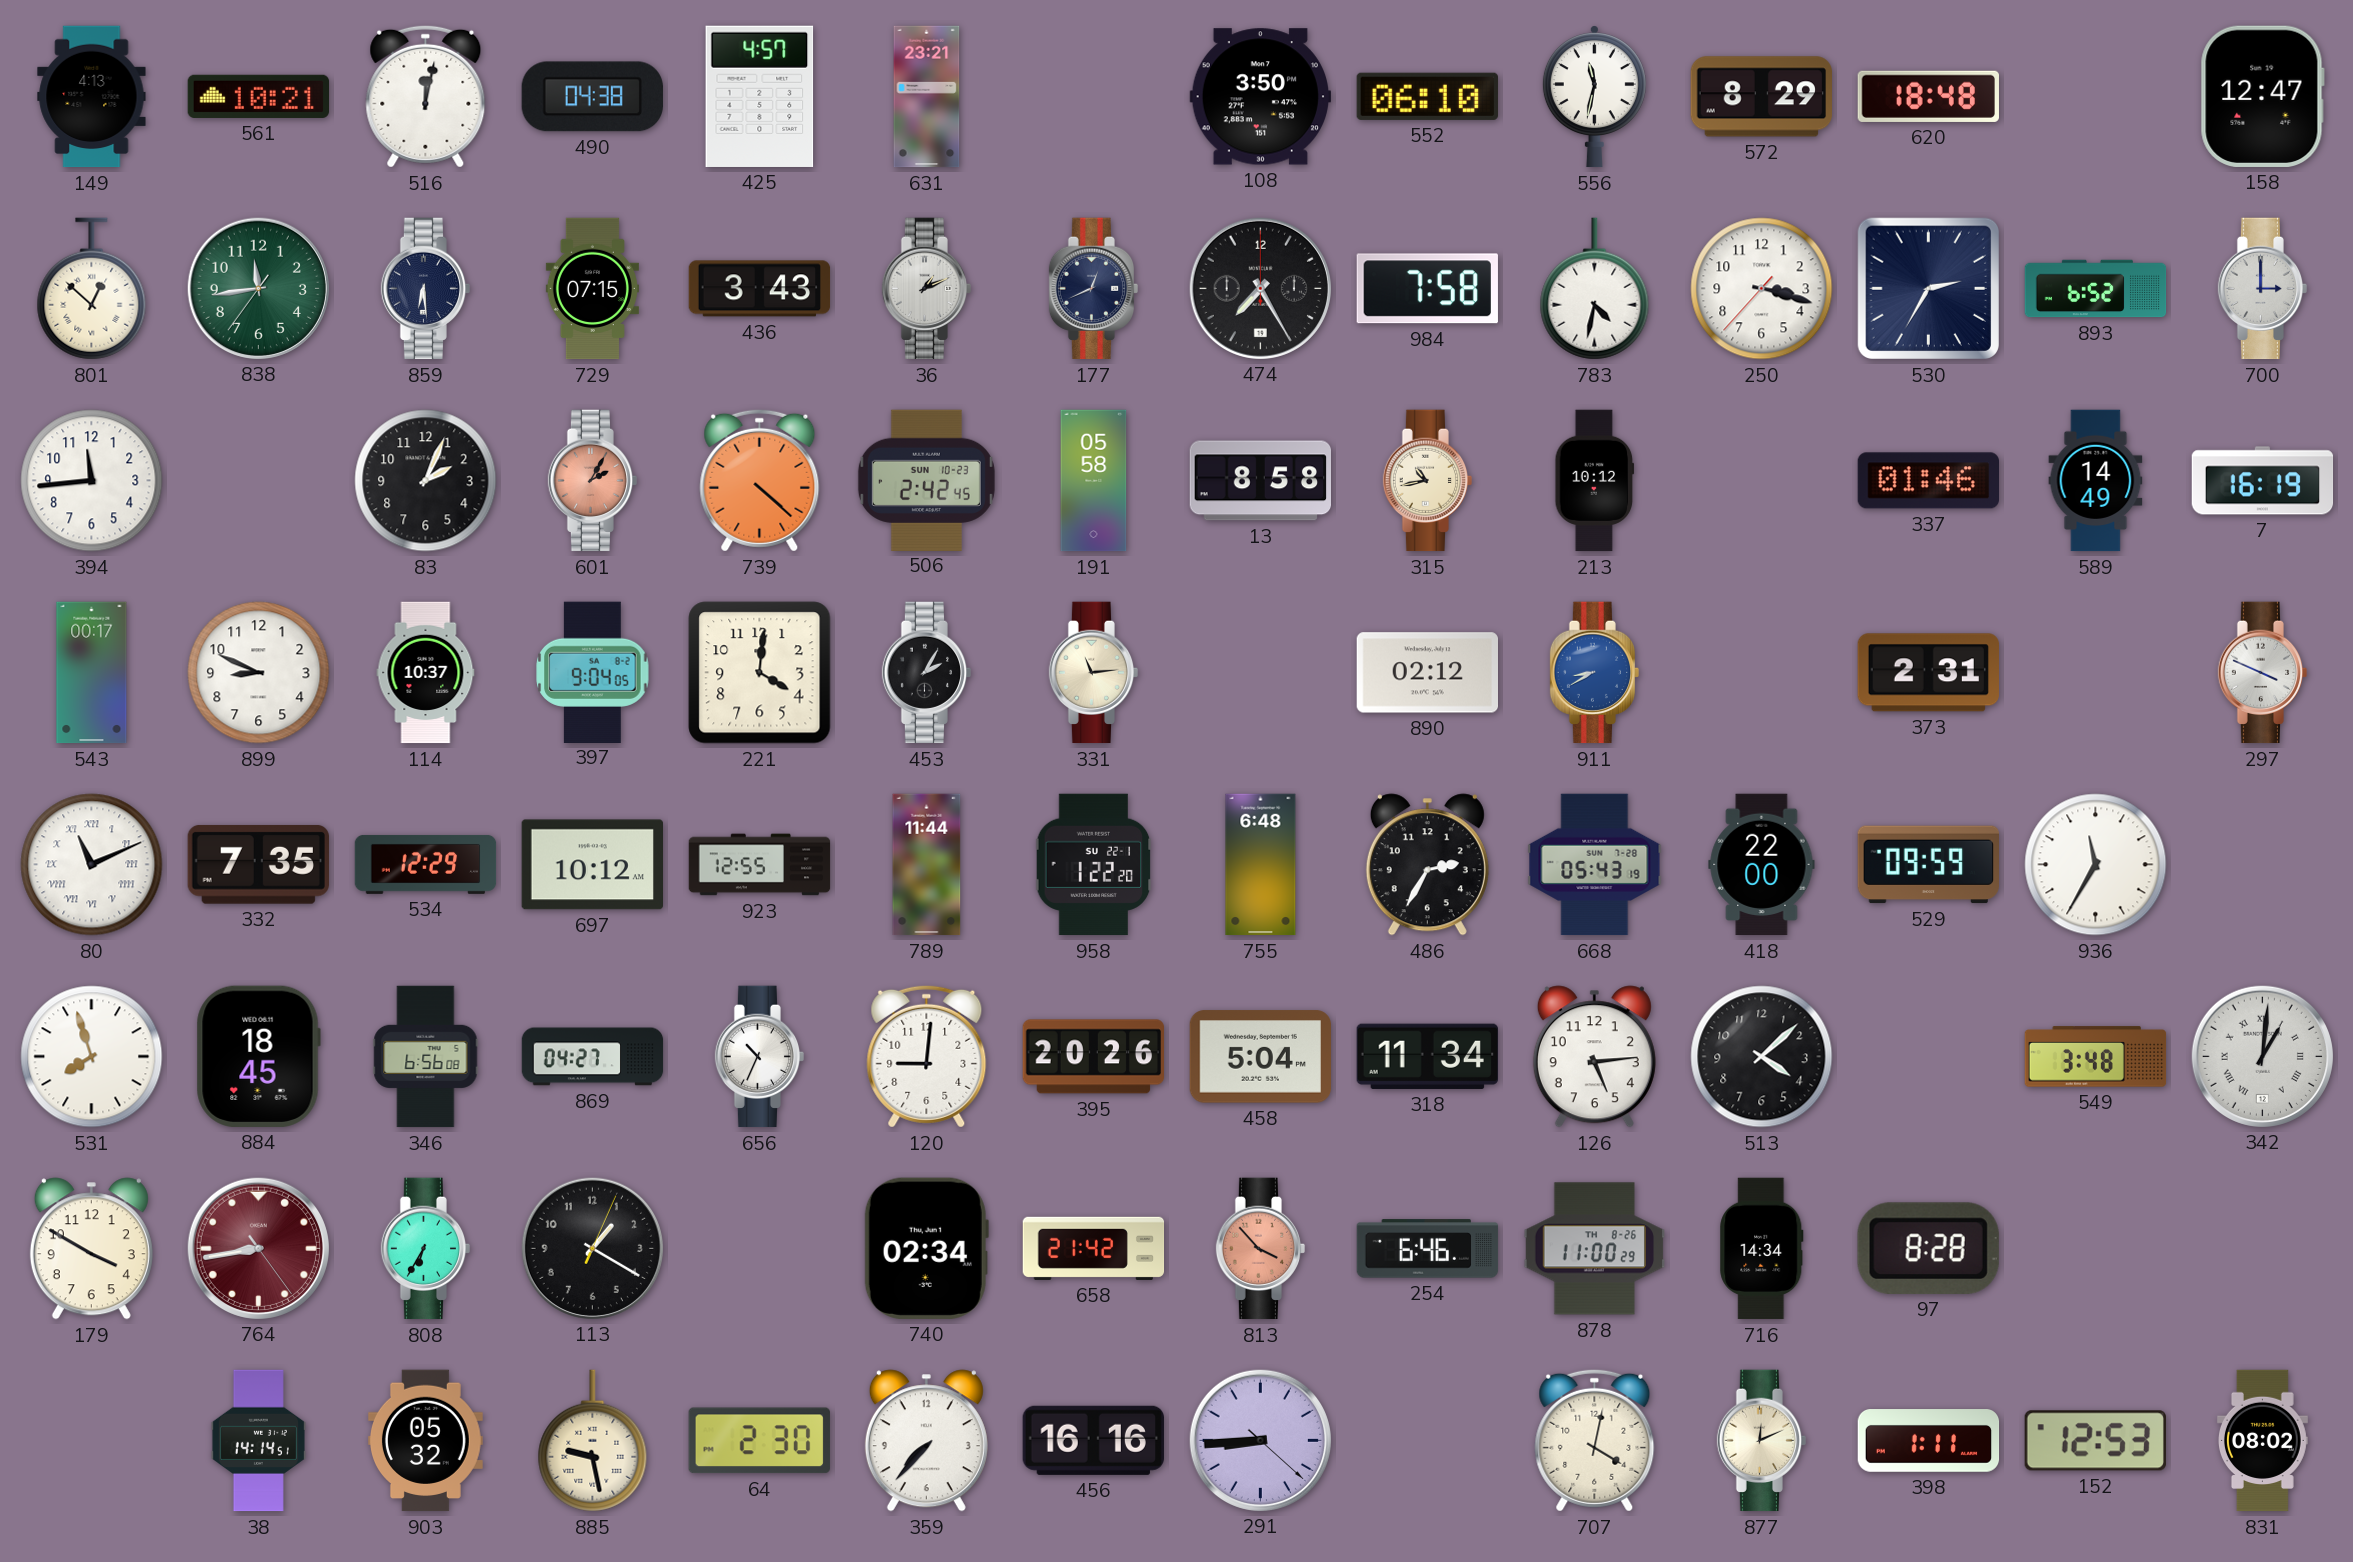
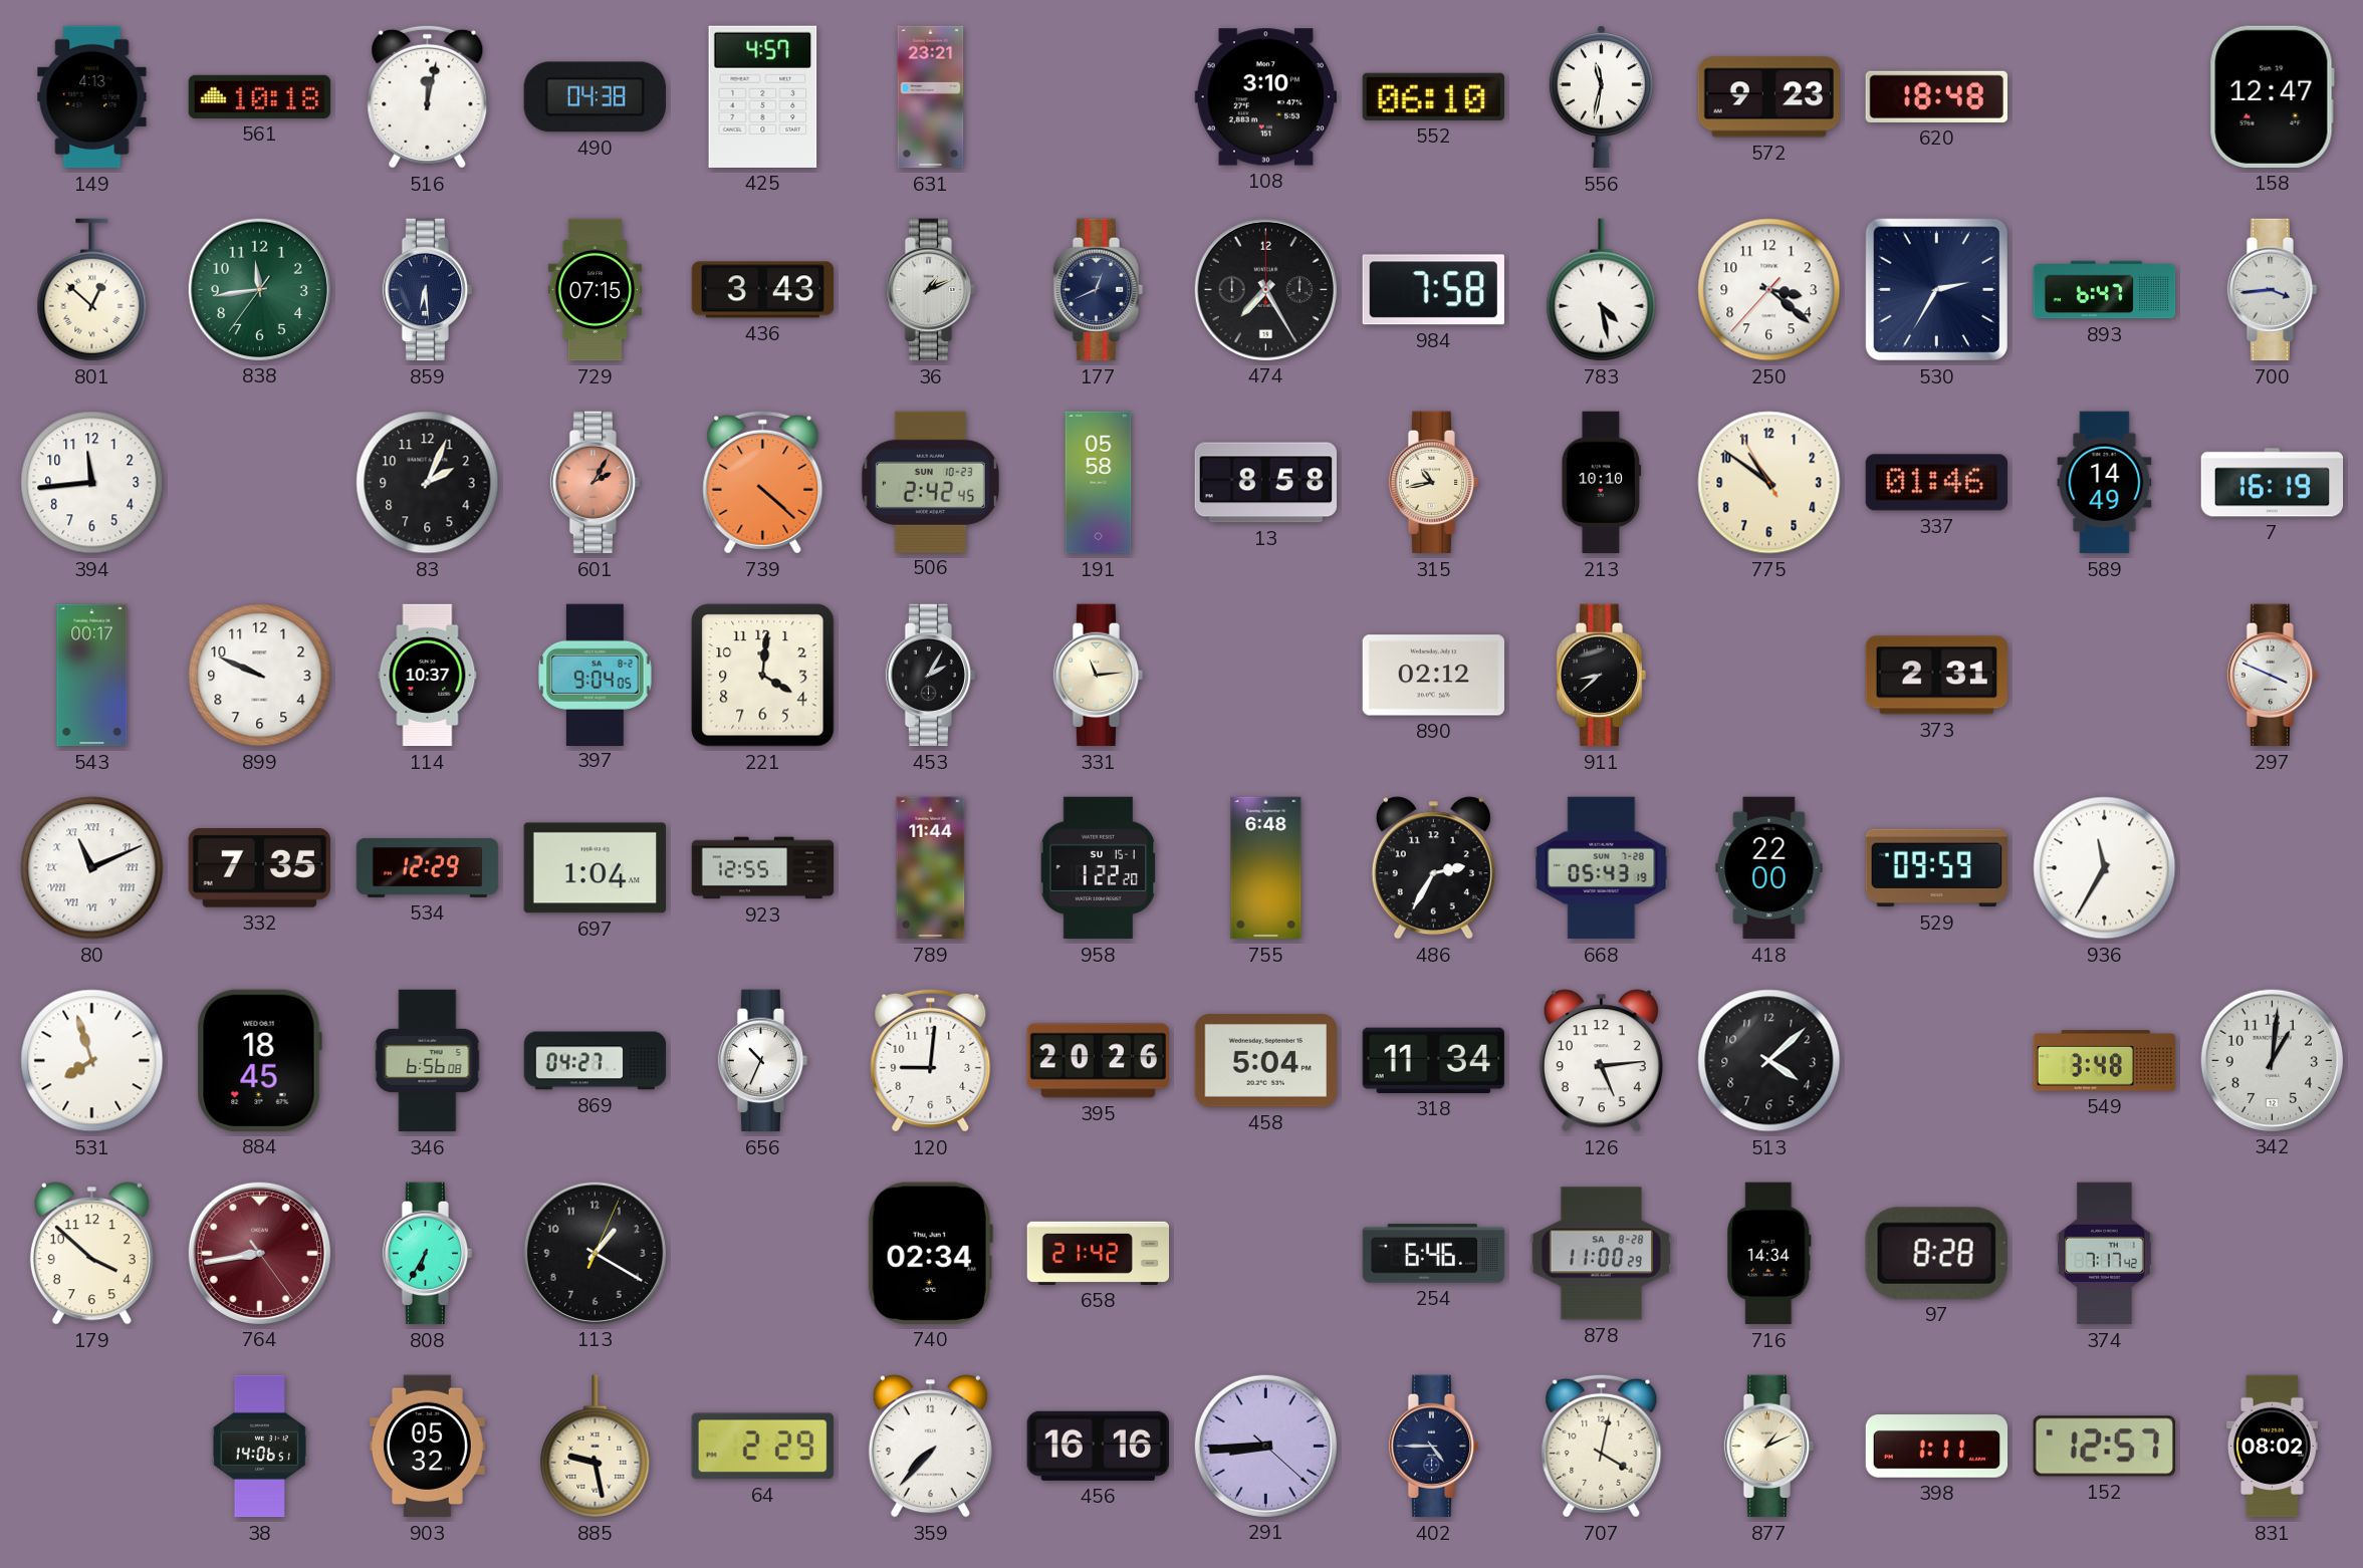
561: 10:21 -> 10:18
108: 3:50 -> 3:10
572: 8:29 -> 9:23
783: 4:32 -> 4:28
250: 3:17 -> 3:21
893: 6:52 -> 6:47
700: 3:00 -> 3:44
213: 10:12 -> 10:10
775: none -> 10:50
899: 8:49 -> 9:49
911: 8:40 -> 8:38
911 dial: blue -> black
697: 10:12 -> 1:04
958 date: SU 22-1 -> SU 15-1
342 numerals: Roman -> Arabic
179: 3:50 -> 3:52
813: 3:53 -> none
878 date: TH 8-26 -> SA 8-28
374: none -> 7:17
38: 14:14 -> 14:06
64: 2:30 -> 2:29
402: none -> 4:45
877: 12:11 -> 1:11
152: 12:53 -> 12:57
